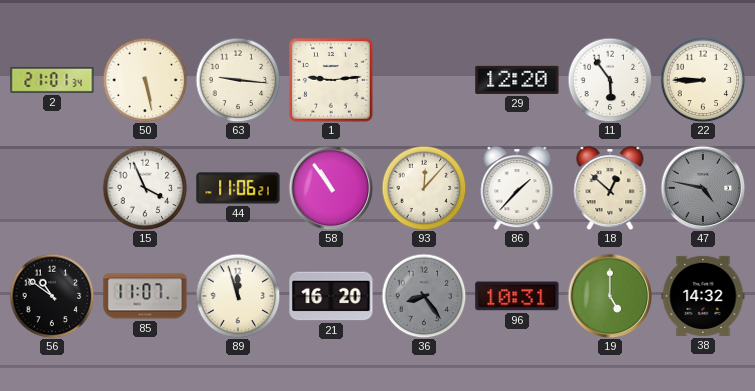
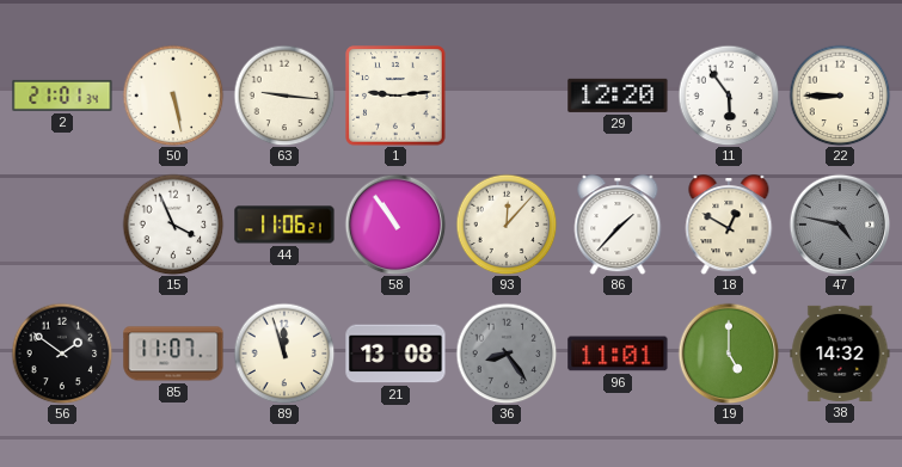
18: 12:52 -> 12:50
56: 10:51 -> 1:51
21: 16:20 -> 13:08
96: 10:31 -> 11:01
